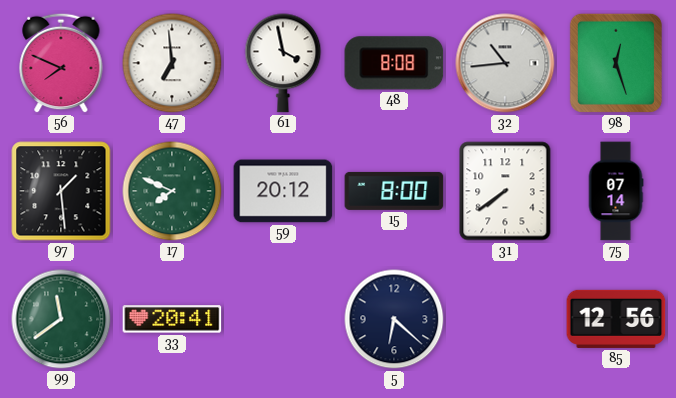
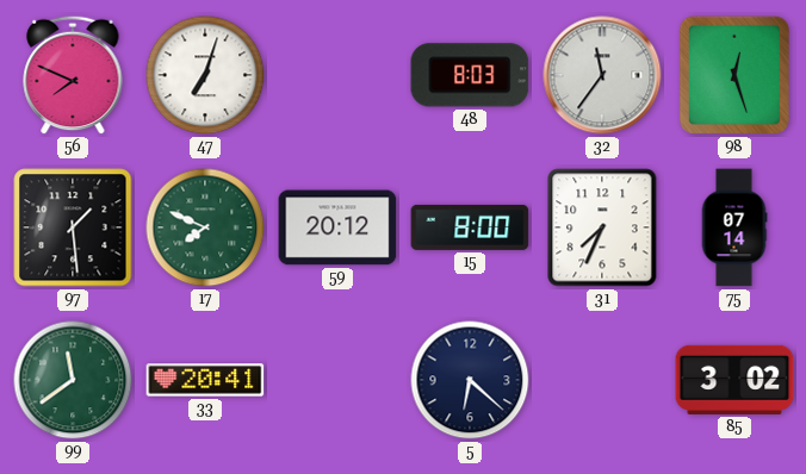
47: 6:59 -> 7:03
61: 3:58 -> none
48: 8:08 -> 8:03
32: 10:44 -> 11:36
31: 7:39 -> 7:34
85: 12:56 -> 3:02
